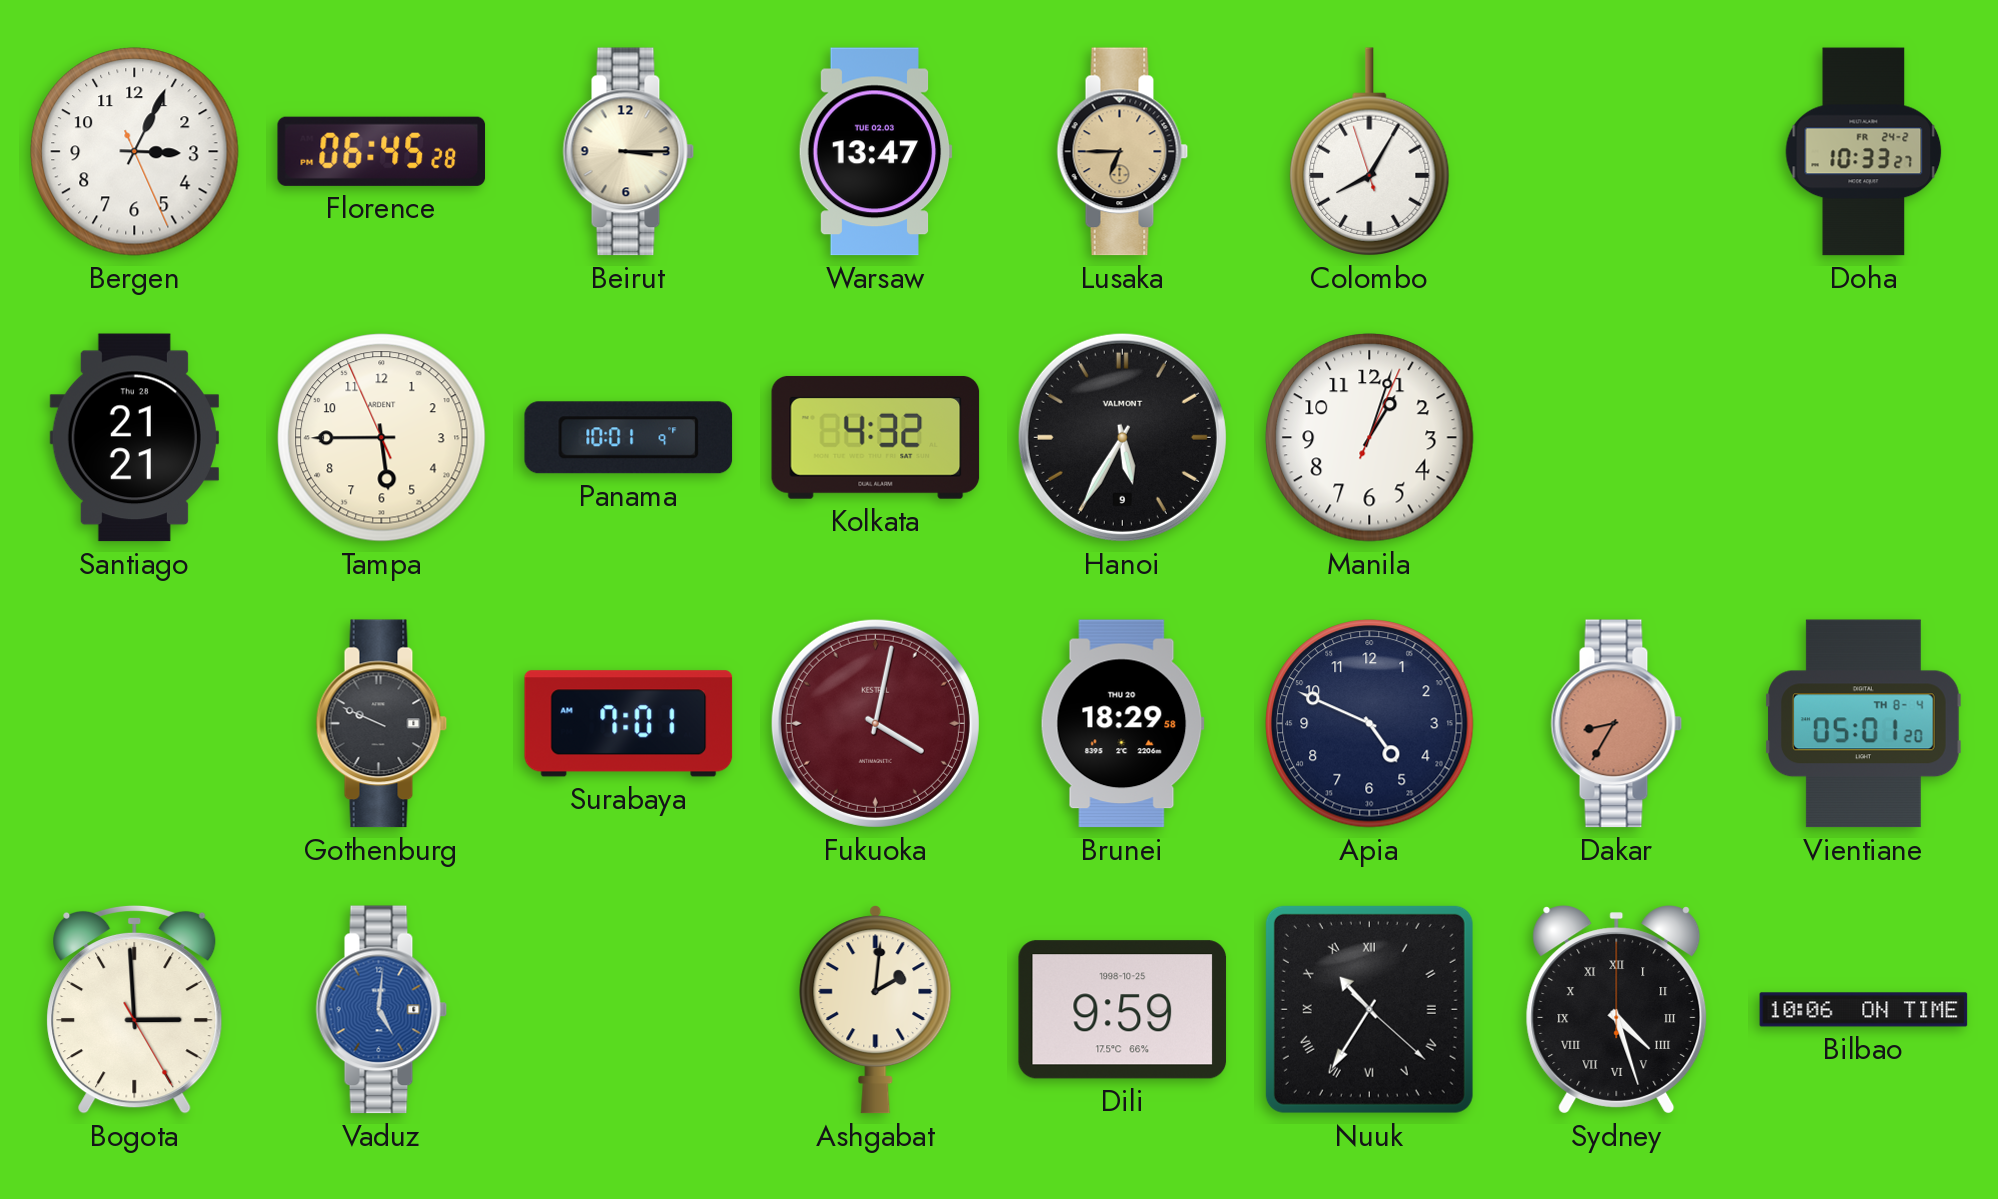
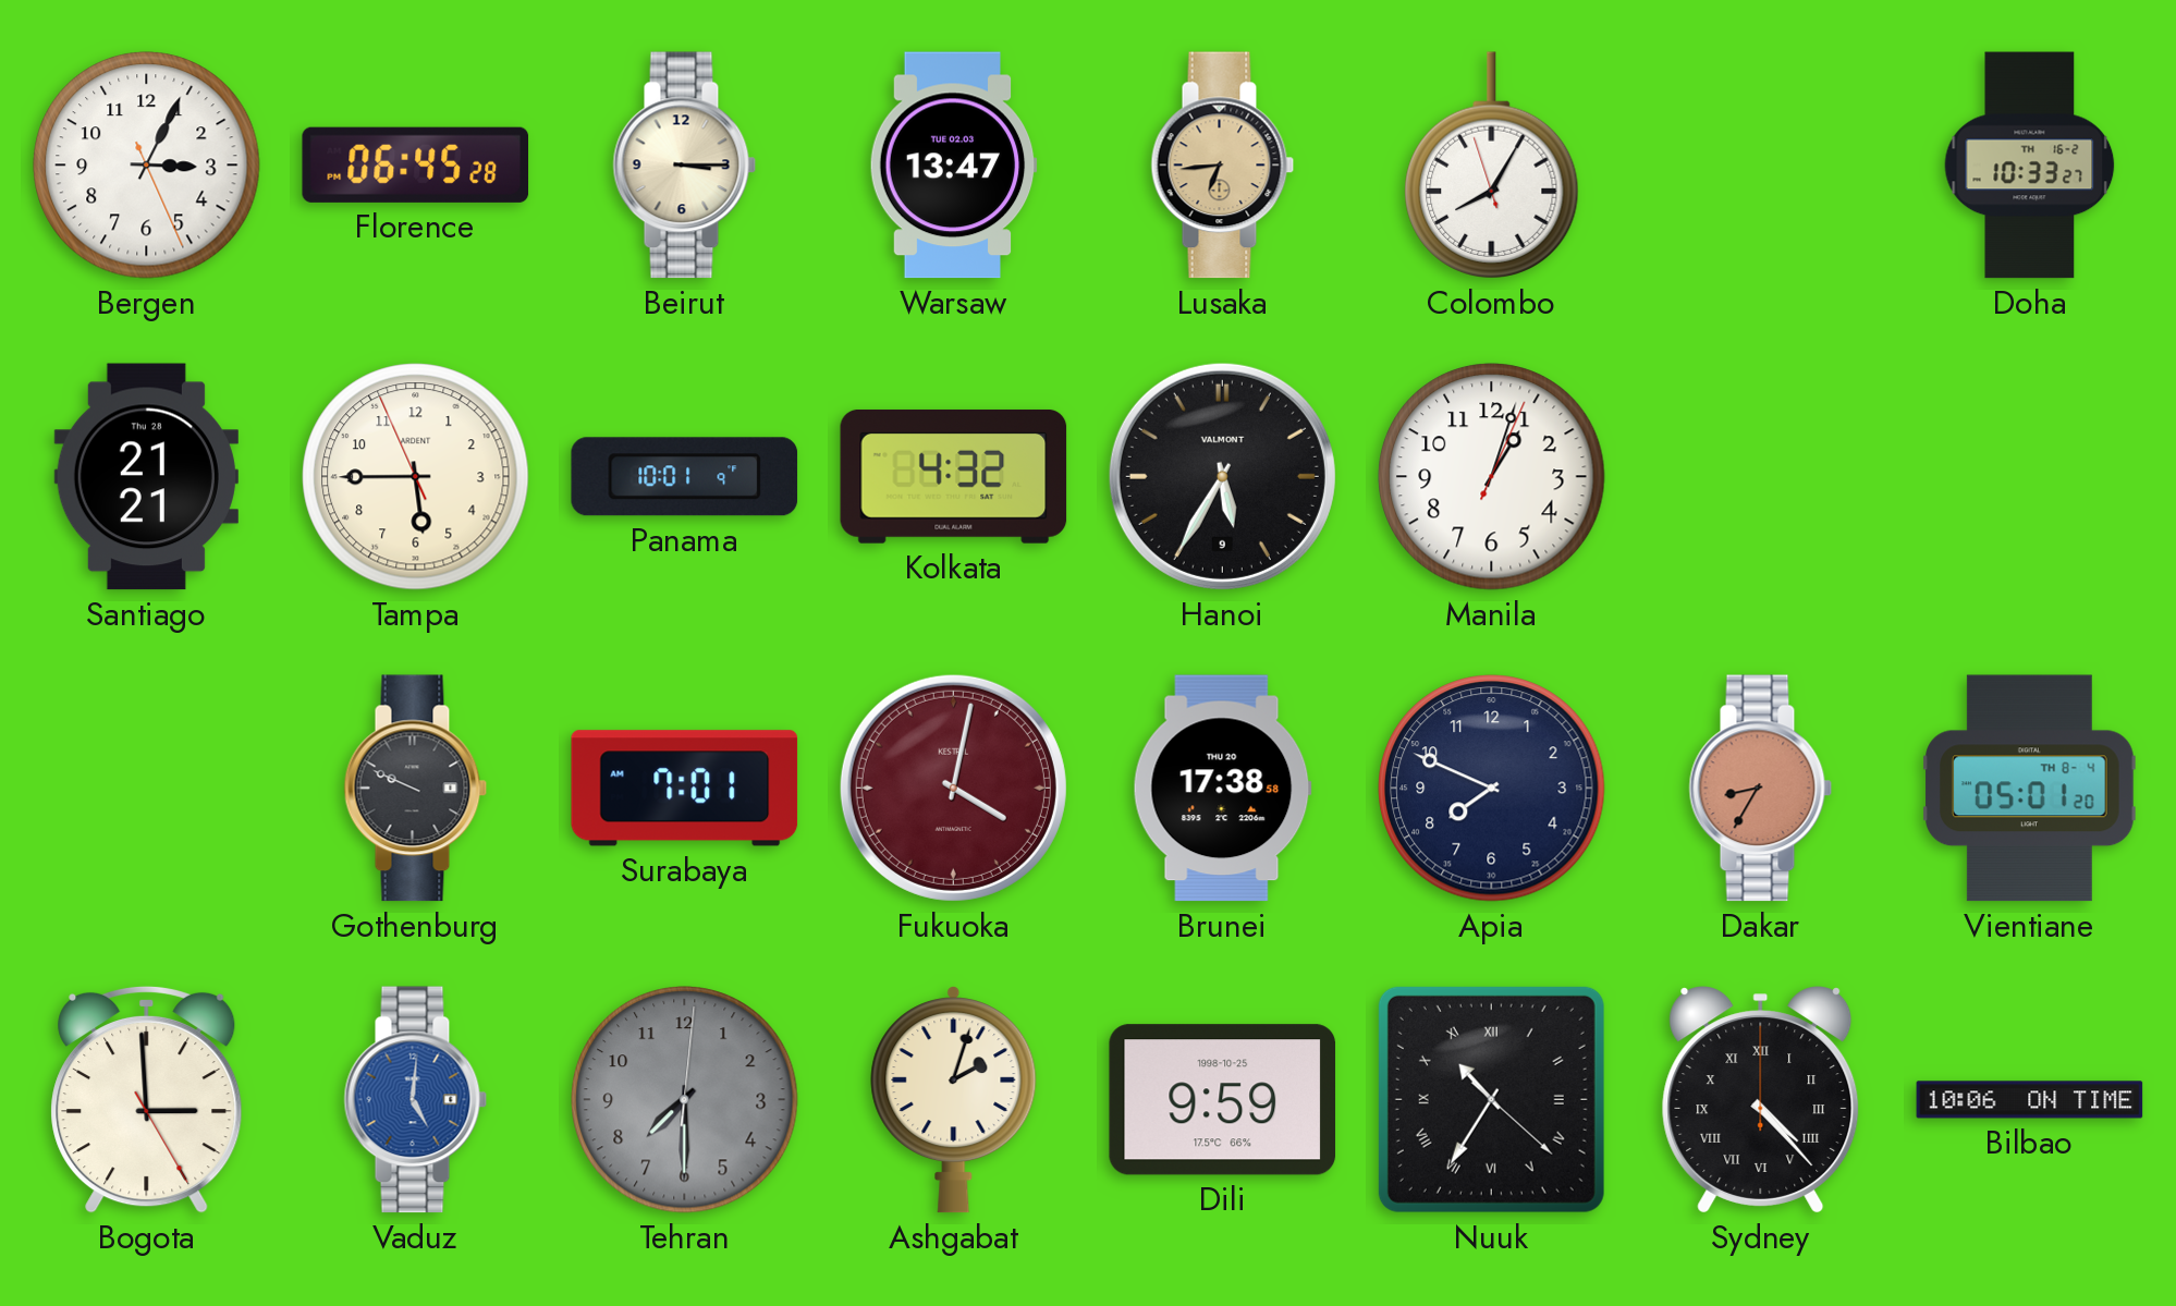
Lusaka: 6:45 -> 6:44
Doha date: FR 24-2 -> TH 16-2
Brunei: 18:29 -> 17:38
Apia: 4:49 -> 7:49
Tehran: none -> 7:30
Ashgabat: 2:01 -> 2:03
Sydney: 4:27 -> 4:23
